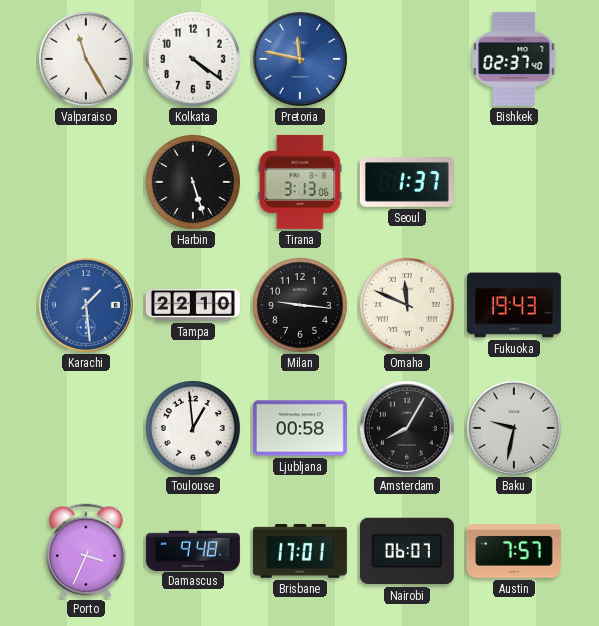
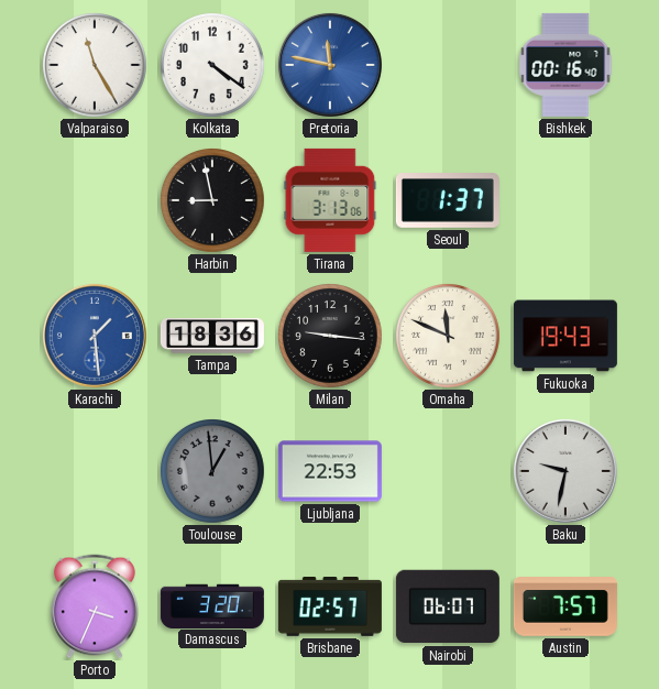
Bishkek: 02:37 -> 00:16
Harbin: 5:27 -> 8:58
Tampa: 22:10 -> 18:36
Toulouse dial: white -> grey
Ljubljana: 00:58 -> 22:53
Amsterdam: 8:05 -> none
Damascus: 9:48 -> 3:20
Brisbane: 17:01 -> 02:57
